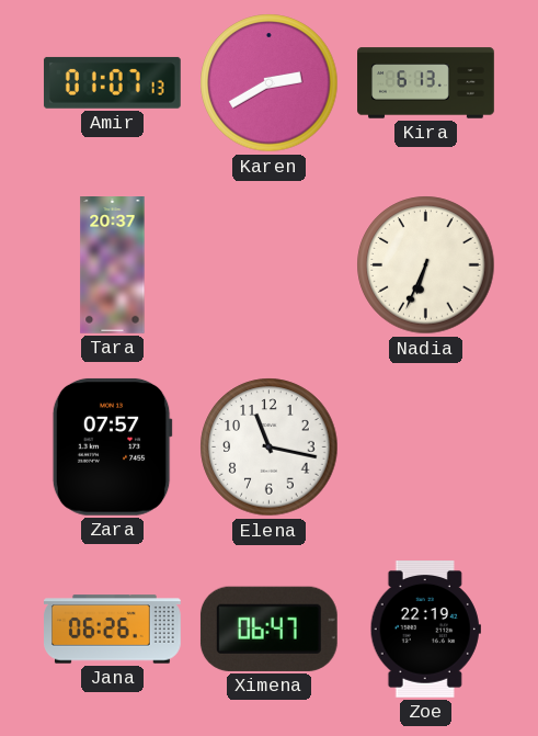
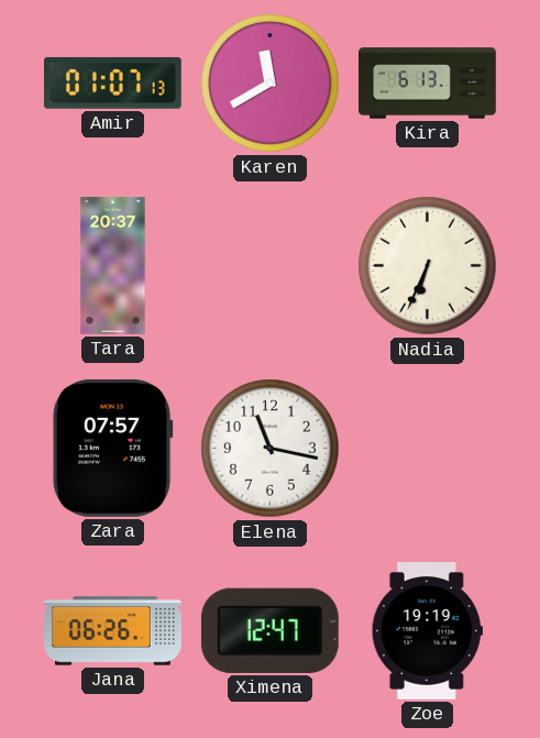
Karen: 2:40 -> 11:40
Ximena: 06:47 -> 12:47
Zoe: 22:19 -> 19:19
